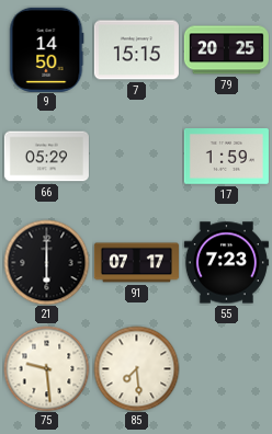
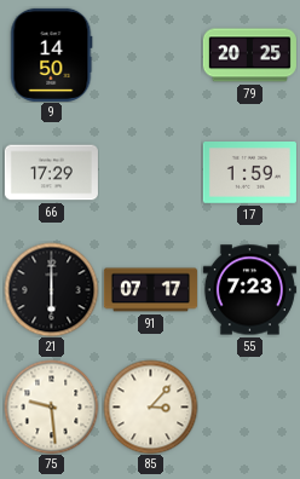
7: 15:15 -> none
66: 05:29 -> 17:29
85: 7:29 -> 3:07
